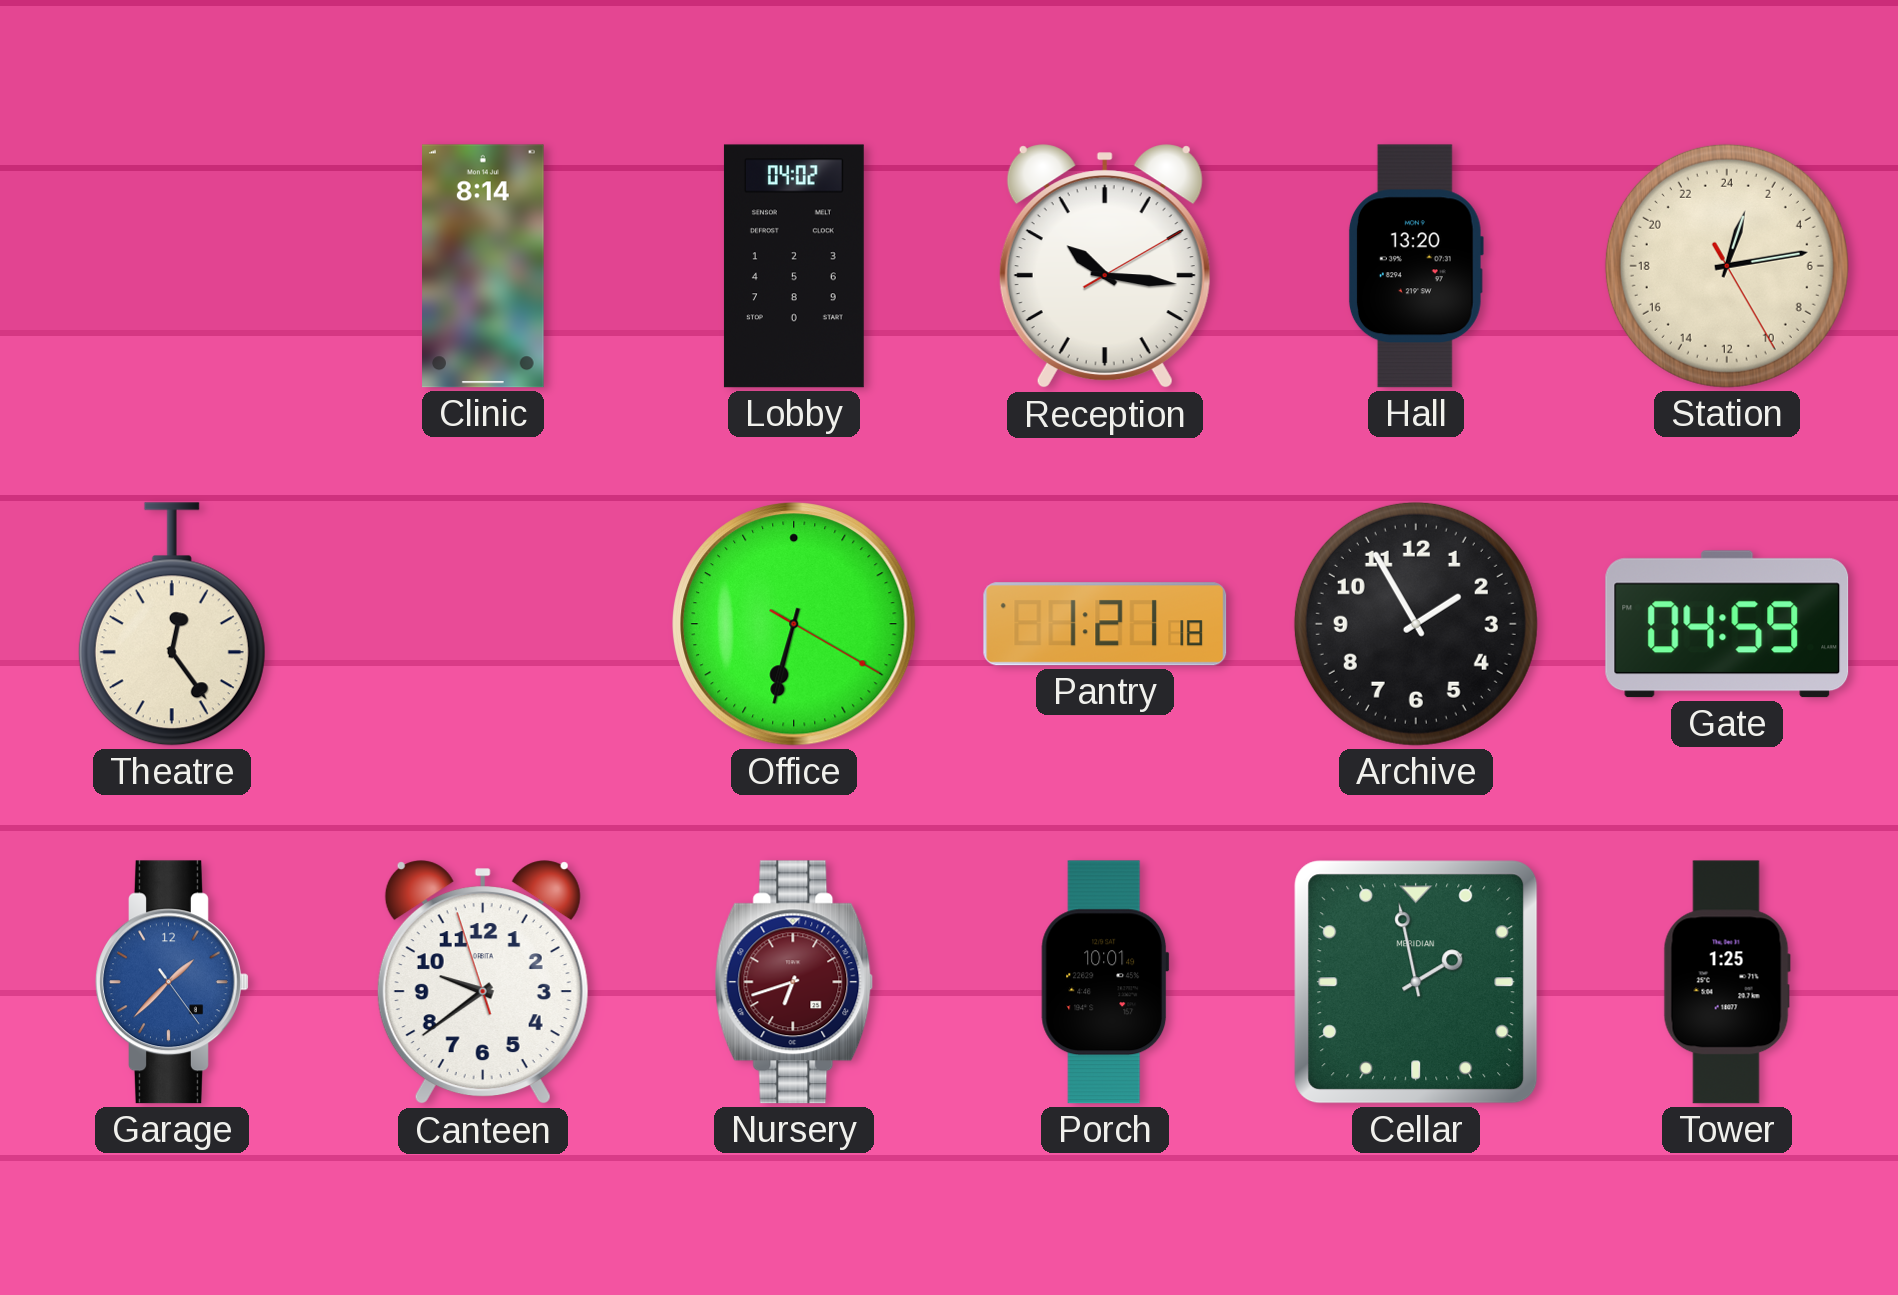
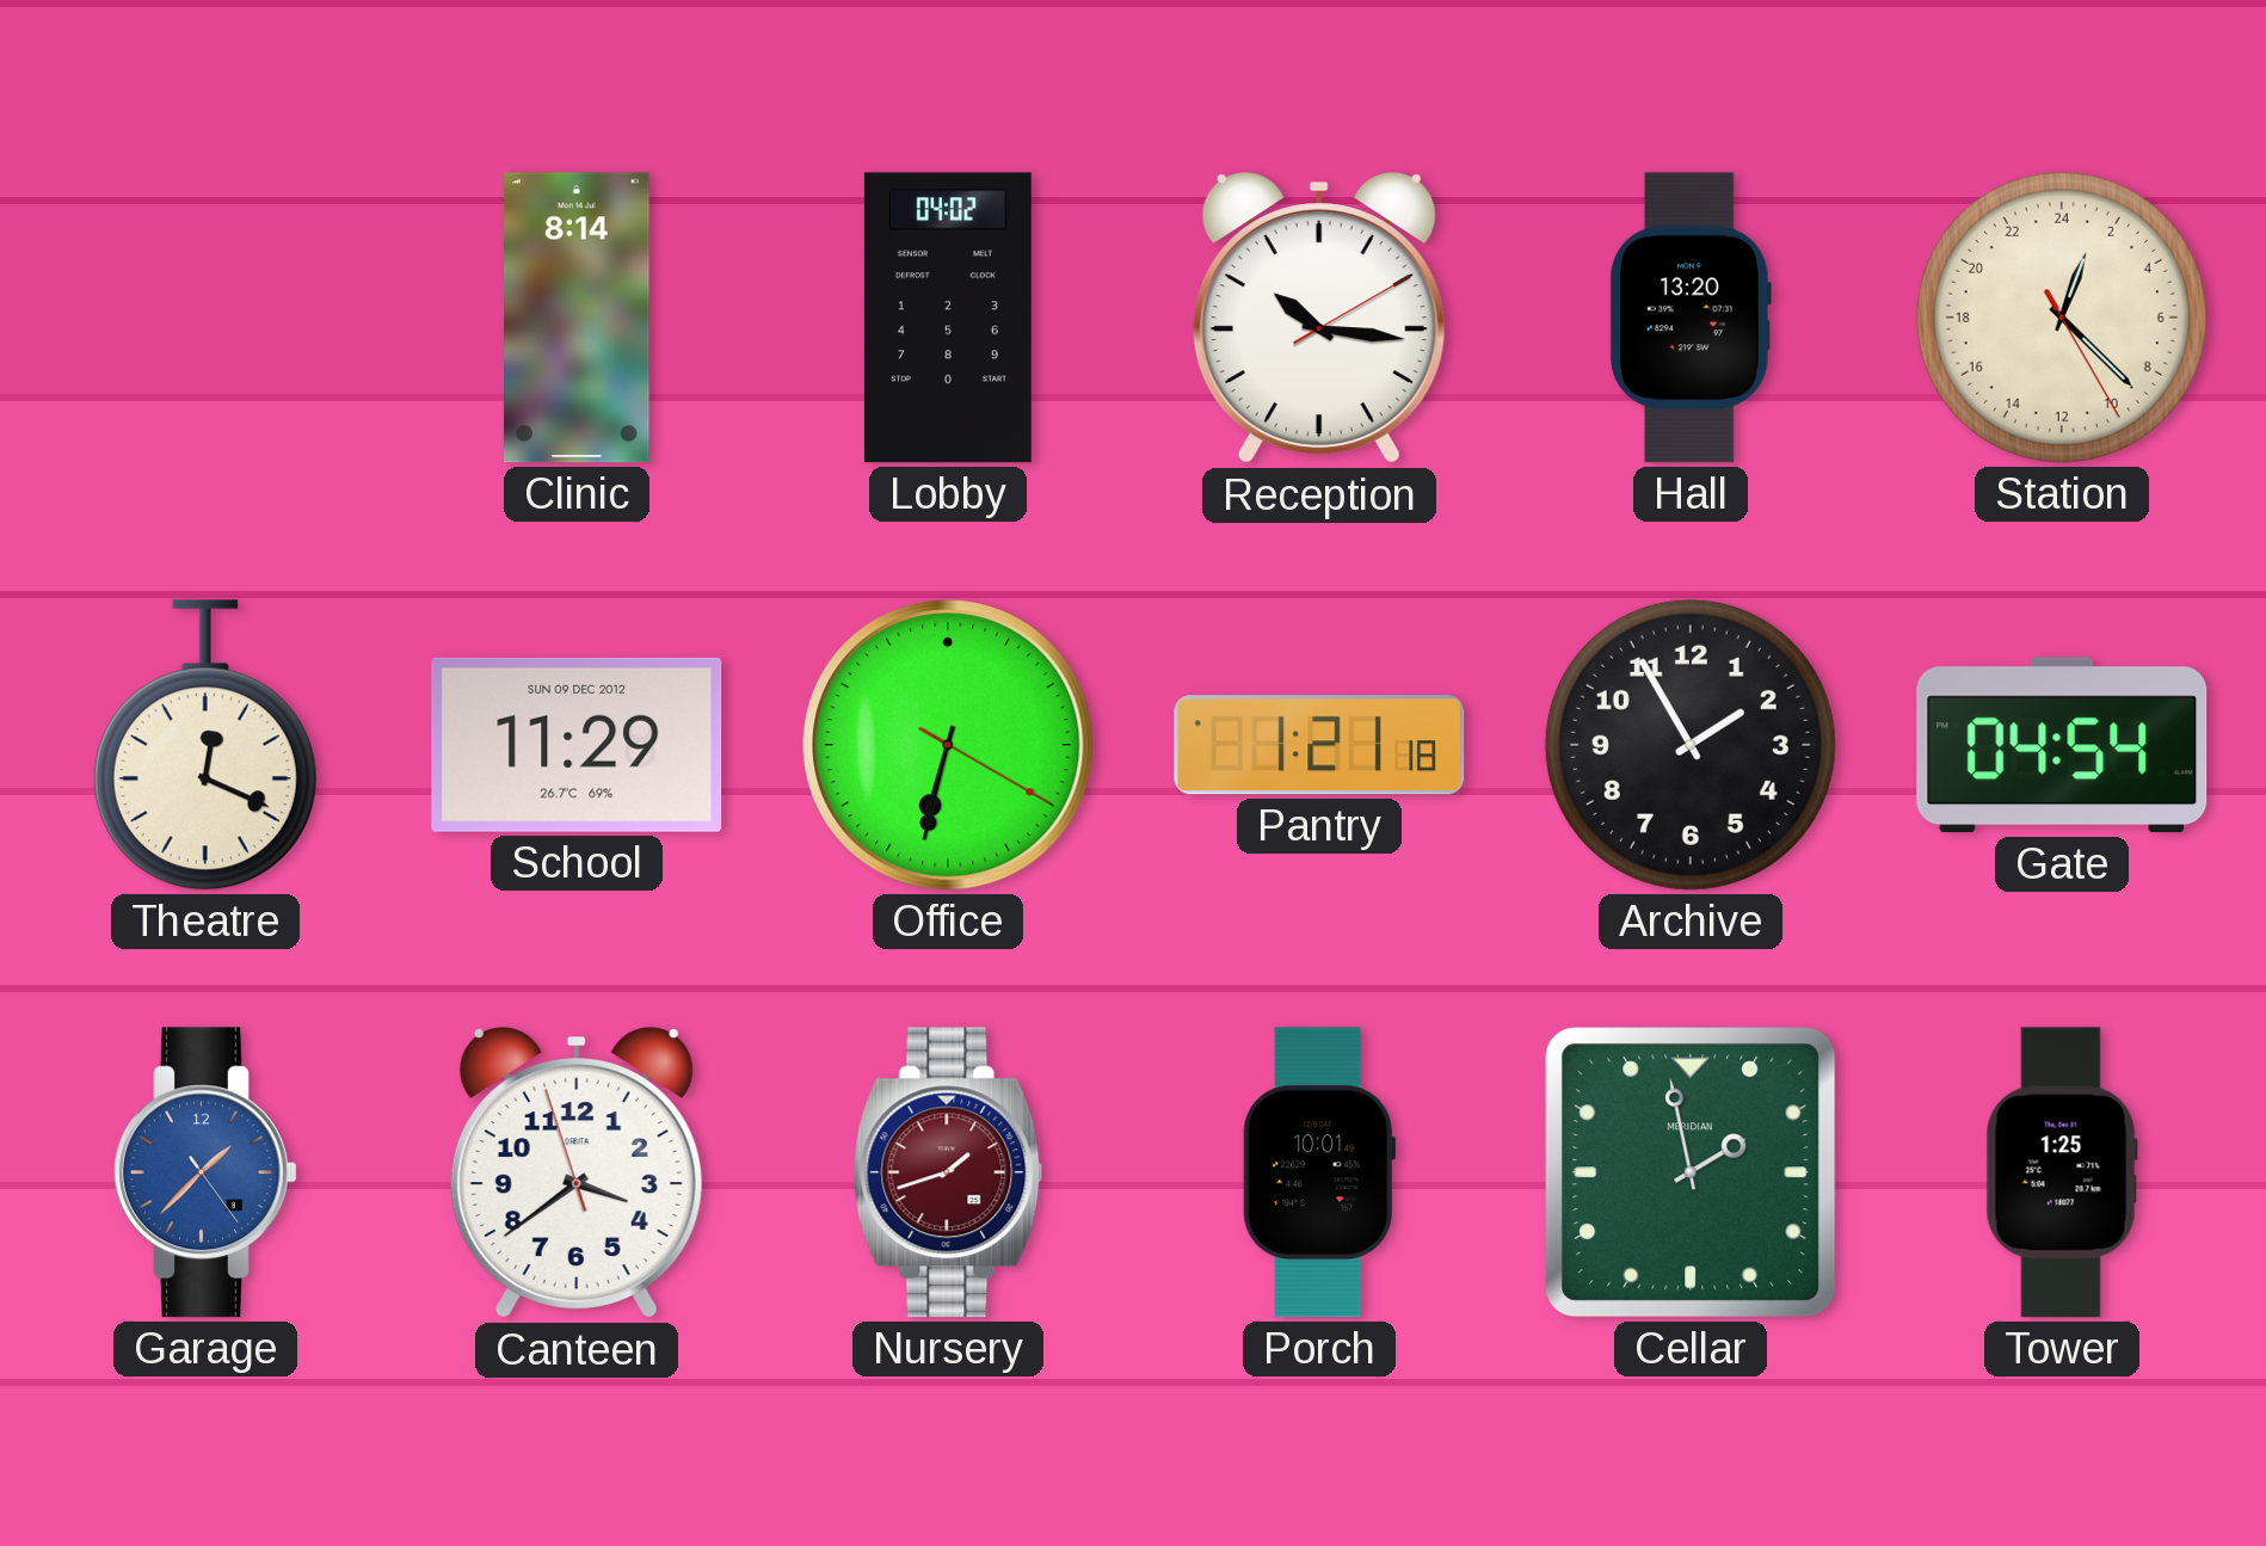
Station: 1:13 -> 1:22
Theatre: 12:24 -> 12:19
School: none -> 11:29
Gate: 04:59 -> 04:54
Canteen: 9:38 -> 3:38
Nursery: 6:42 -> 1:42
